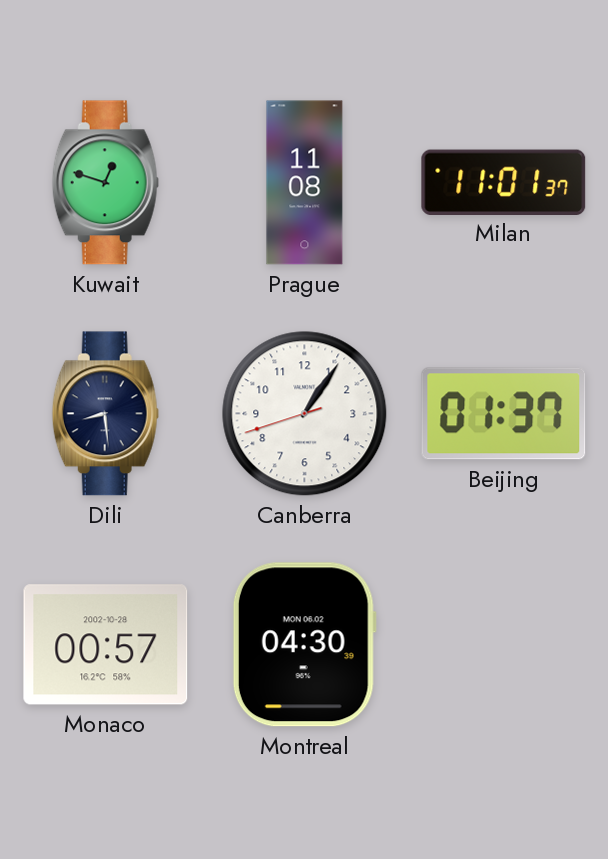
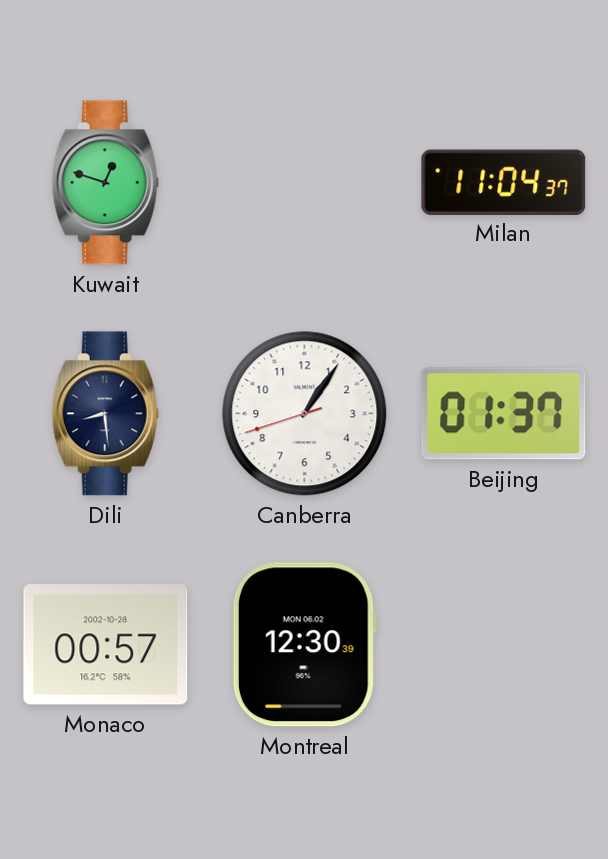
Prague: 11:08 -> none
Milan: 11:01 -> 11:04
Montreal: 04:30 -> 12:30
